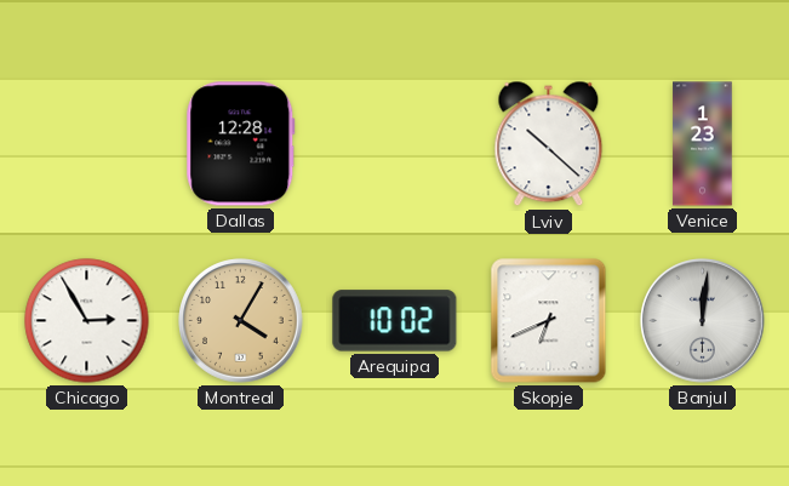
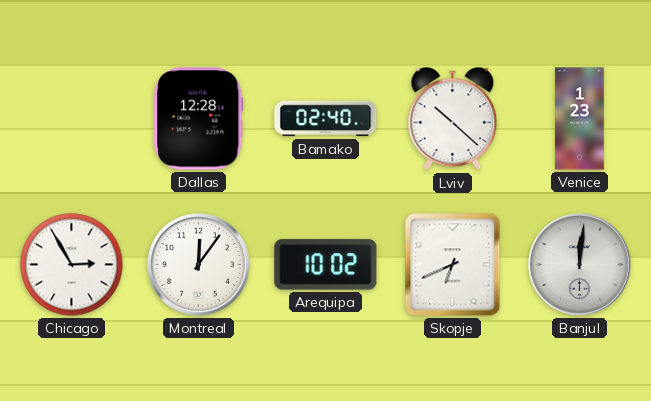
Bamako: none -> 02:40
Montreal: 4:05 -> 12:06
Montreal dial: champagne -> white
